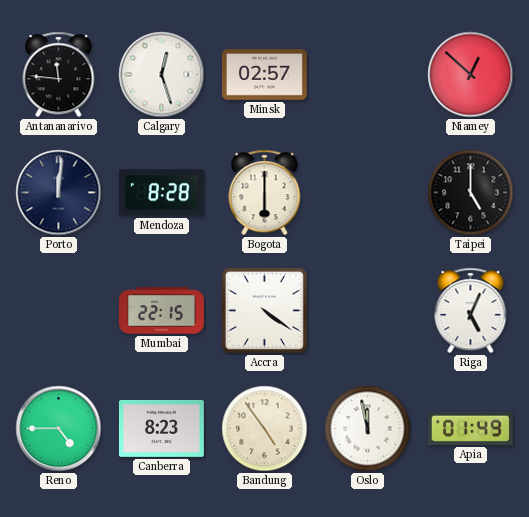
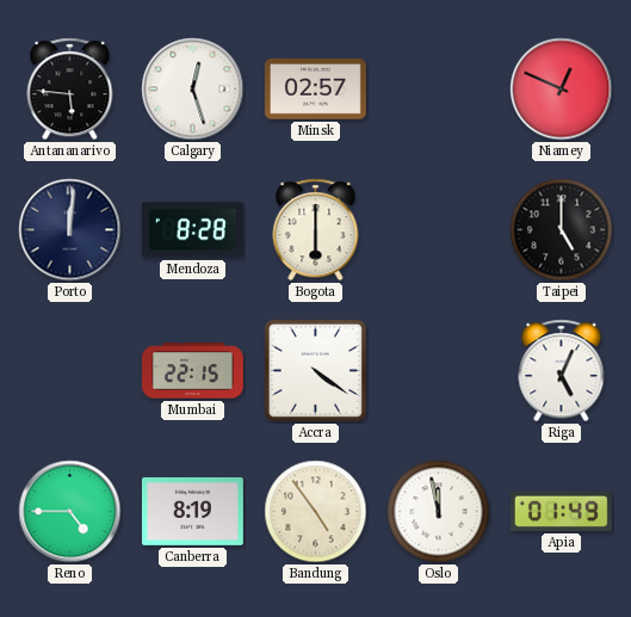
Antananarivo: 11:46 -> 5:46
Niamey: 12:52 -> 12:49
Canberra: 8:23 -> 8:19
